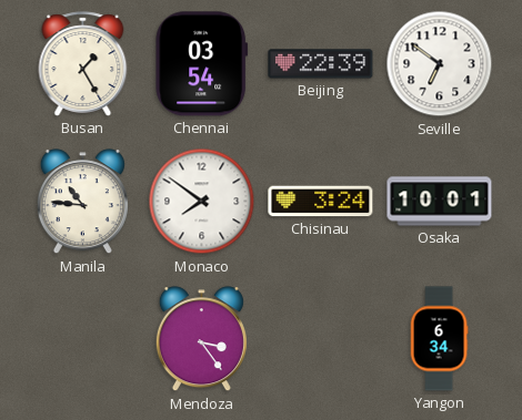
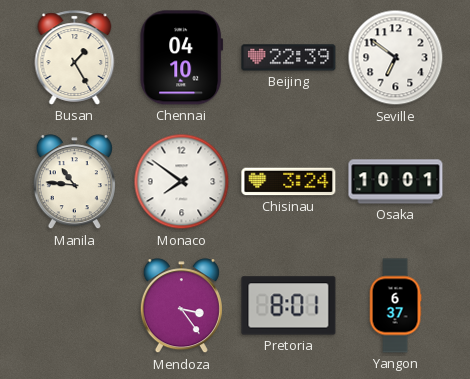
Chennai: 03:54 -> 04:10
Pretoria: none -> 8:01
Yangon: 6:34 -> 6:37
